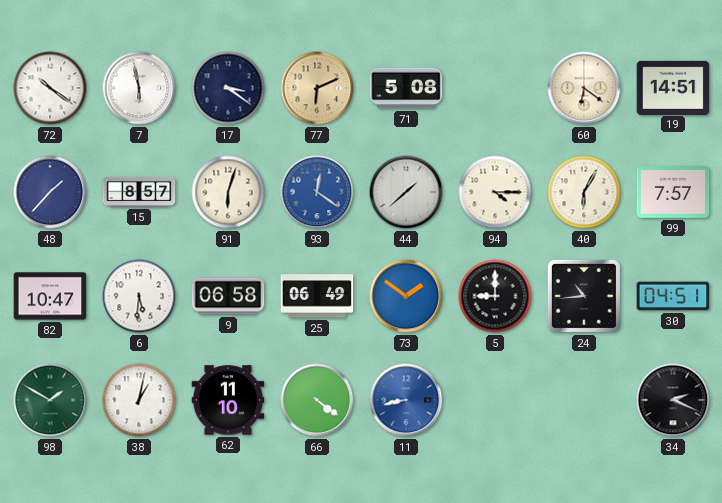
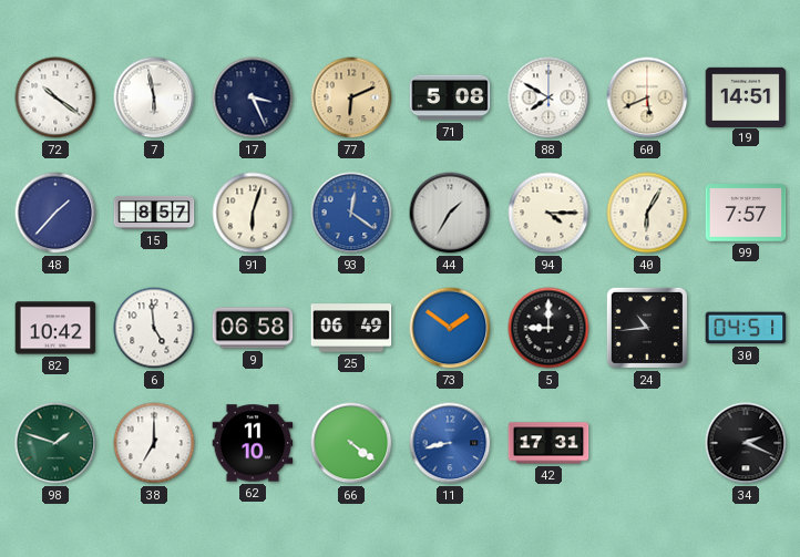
17: 3:21 -> 3:26
88: none -> 7:50
60: 6:21 -> 5:41
44: 1:38 -> 1:35
82: 10:47 -> 10:42
6: 5:31 -> 4:59
98: 1:50 -> 1:48
38: 1:02 -> 7:00
42: none -> 17:31
